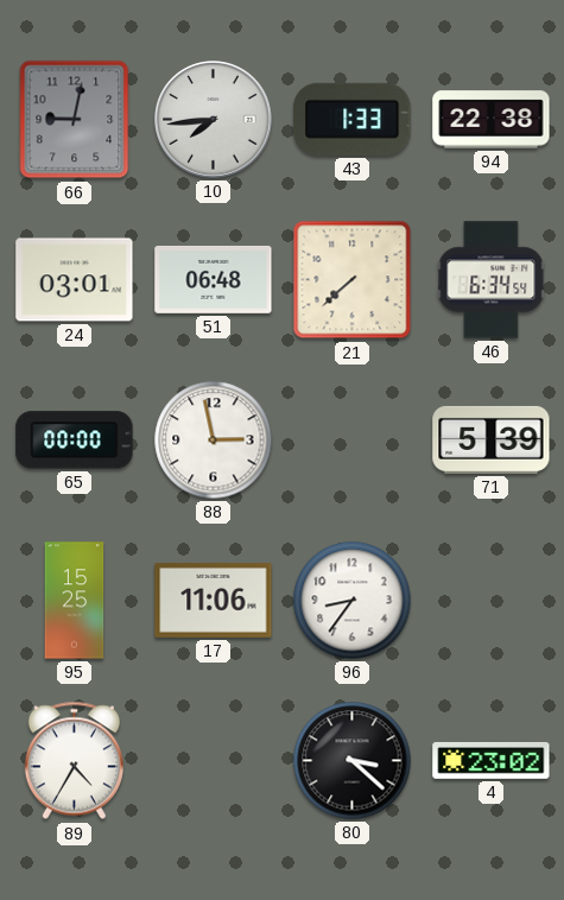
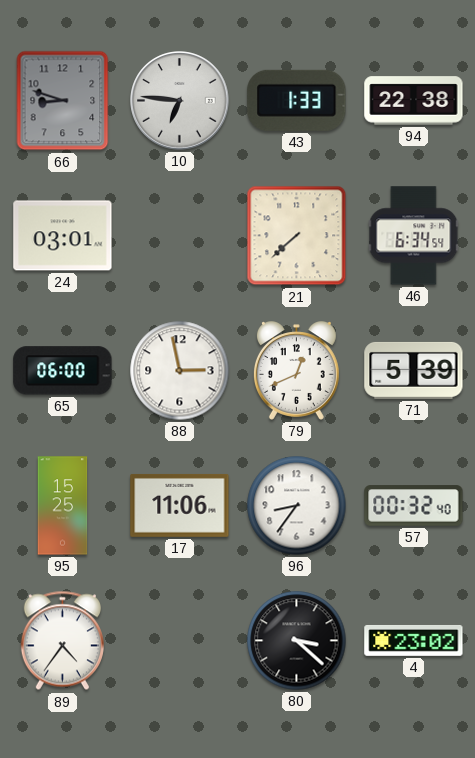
66: 9:02 -> 8:48
10: 7:44 -> 6:46
51: 06:48 -> none
65: 00:00 -> 06:00
79: none -> 12:41
57: none -> 00:32
89: 4:35 -> 4:36
